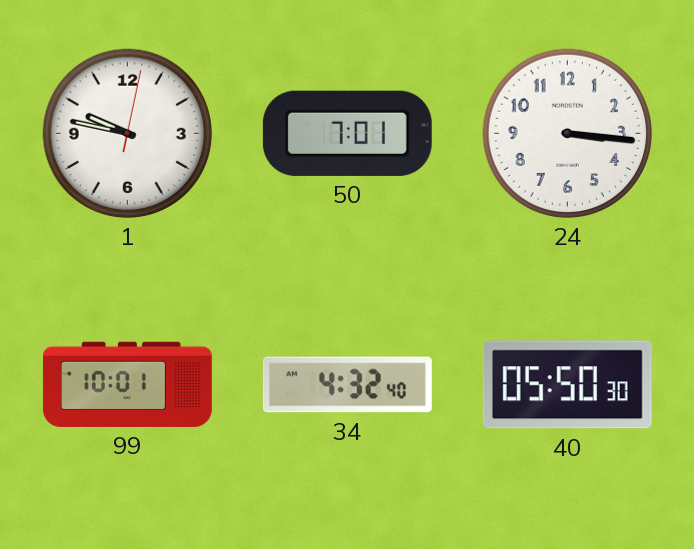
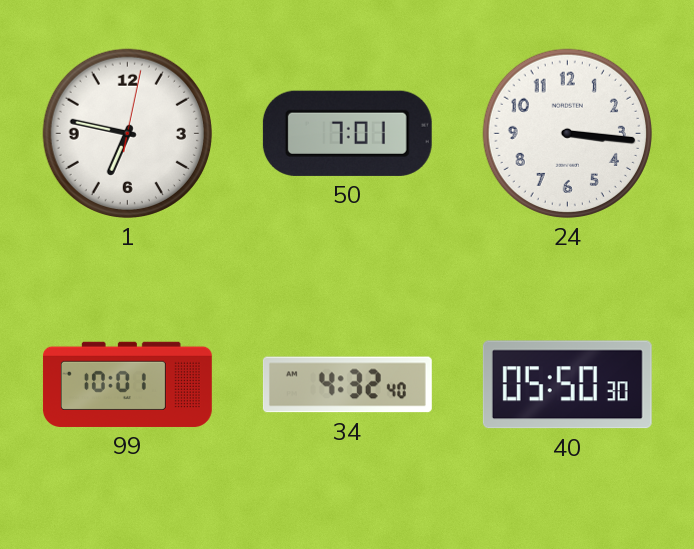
1: 9:47 -> 6:47
